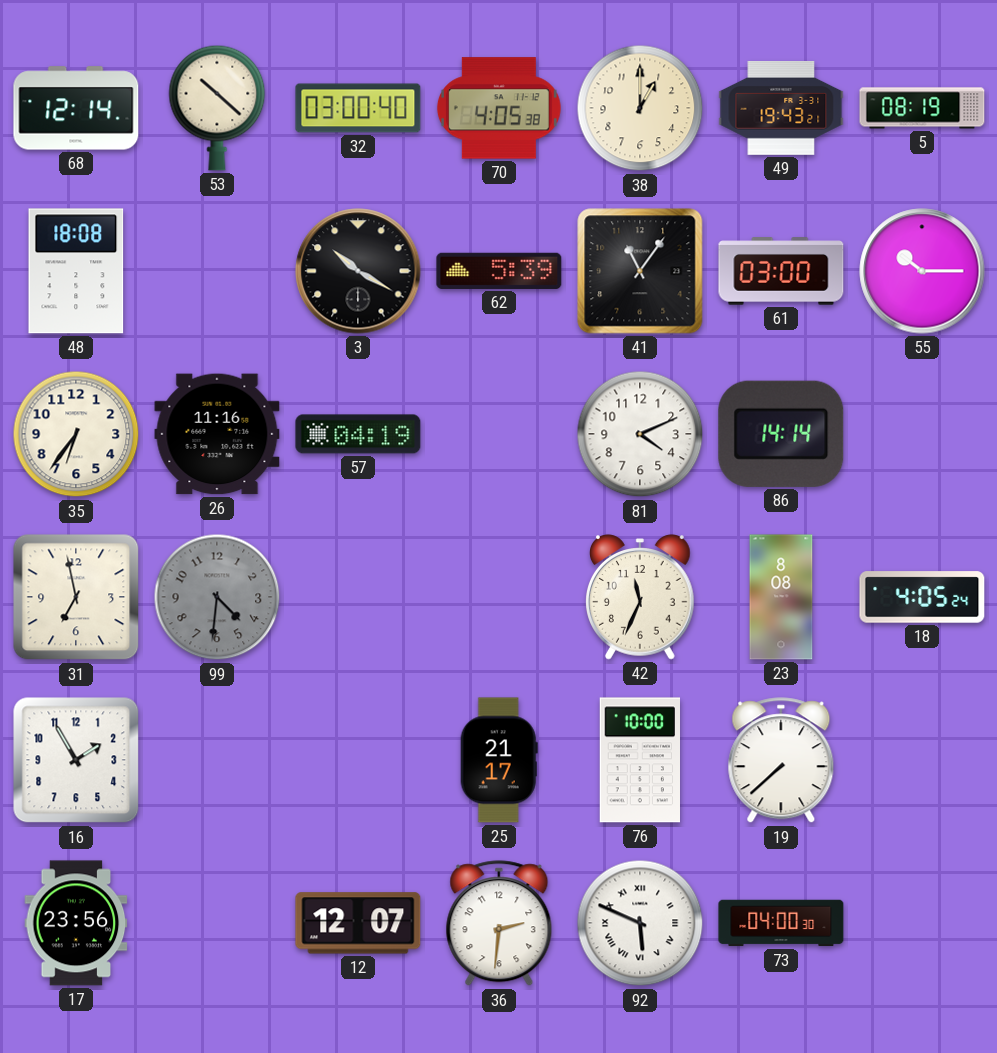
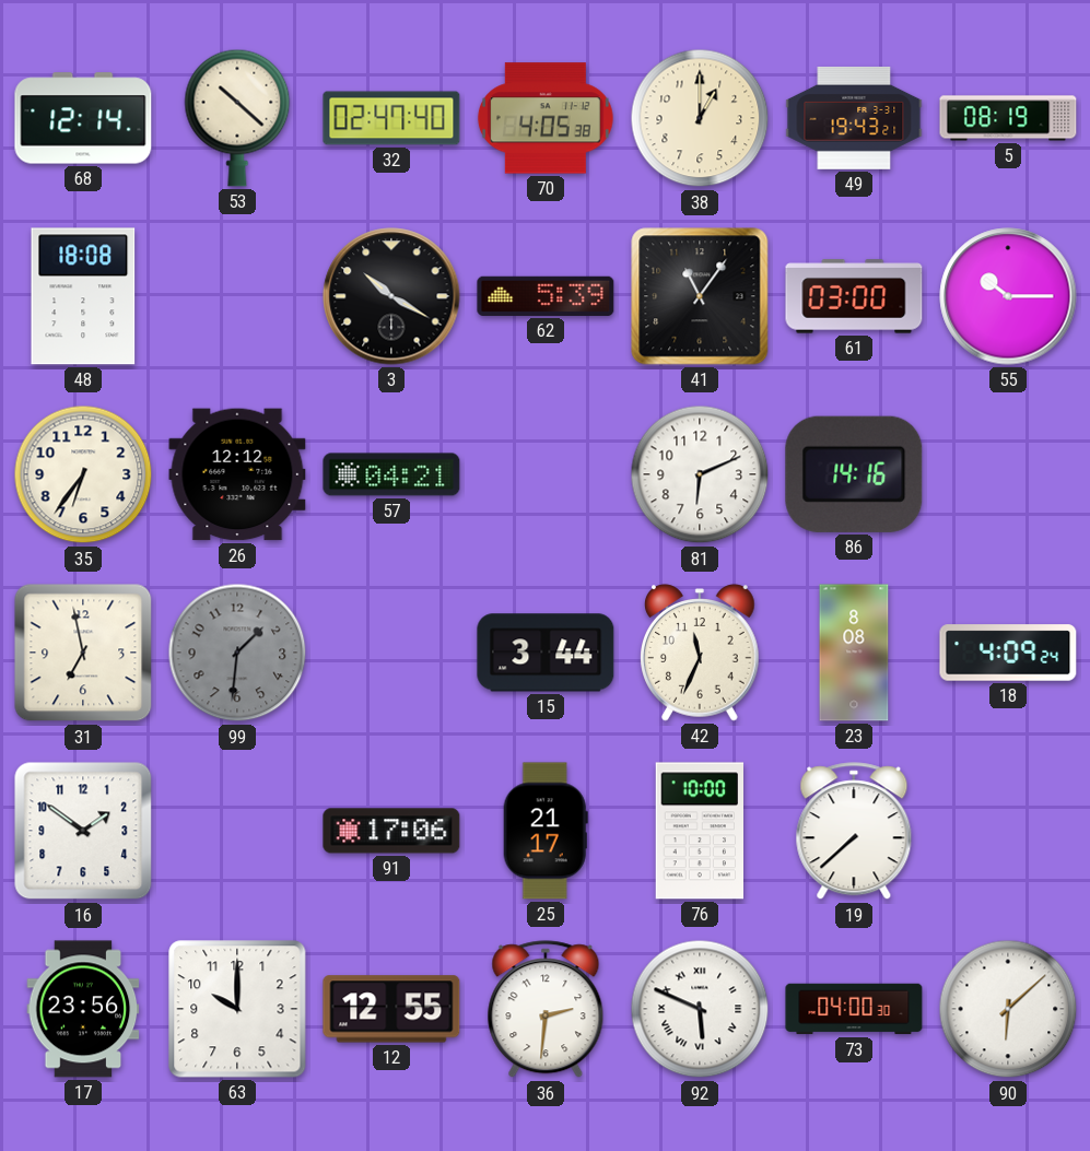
32: 03:00 -> 02:47
26: 11:16 -> 12:12
57: 04:19 -> 04:21
81: 4:11 -> 6:11
86: 14:14 -> 14:16
99: 4:31 -> 1:31
15: none -> 3:44
18: 4:05 -> 4:09
16: 1:55 -> 1:51
91: none -> 17:06
63: none -> 10:00
12: 12:07 -> 12:55
90: none -> 6:08
